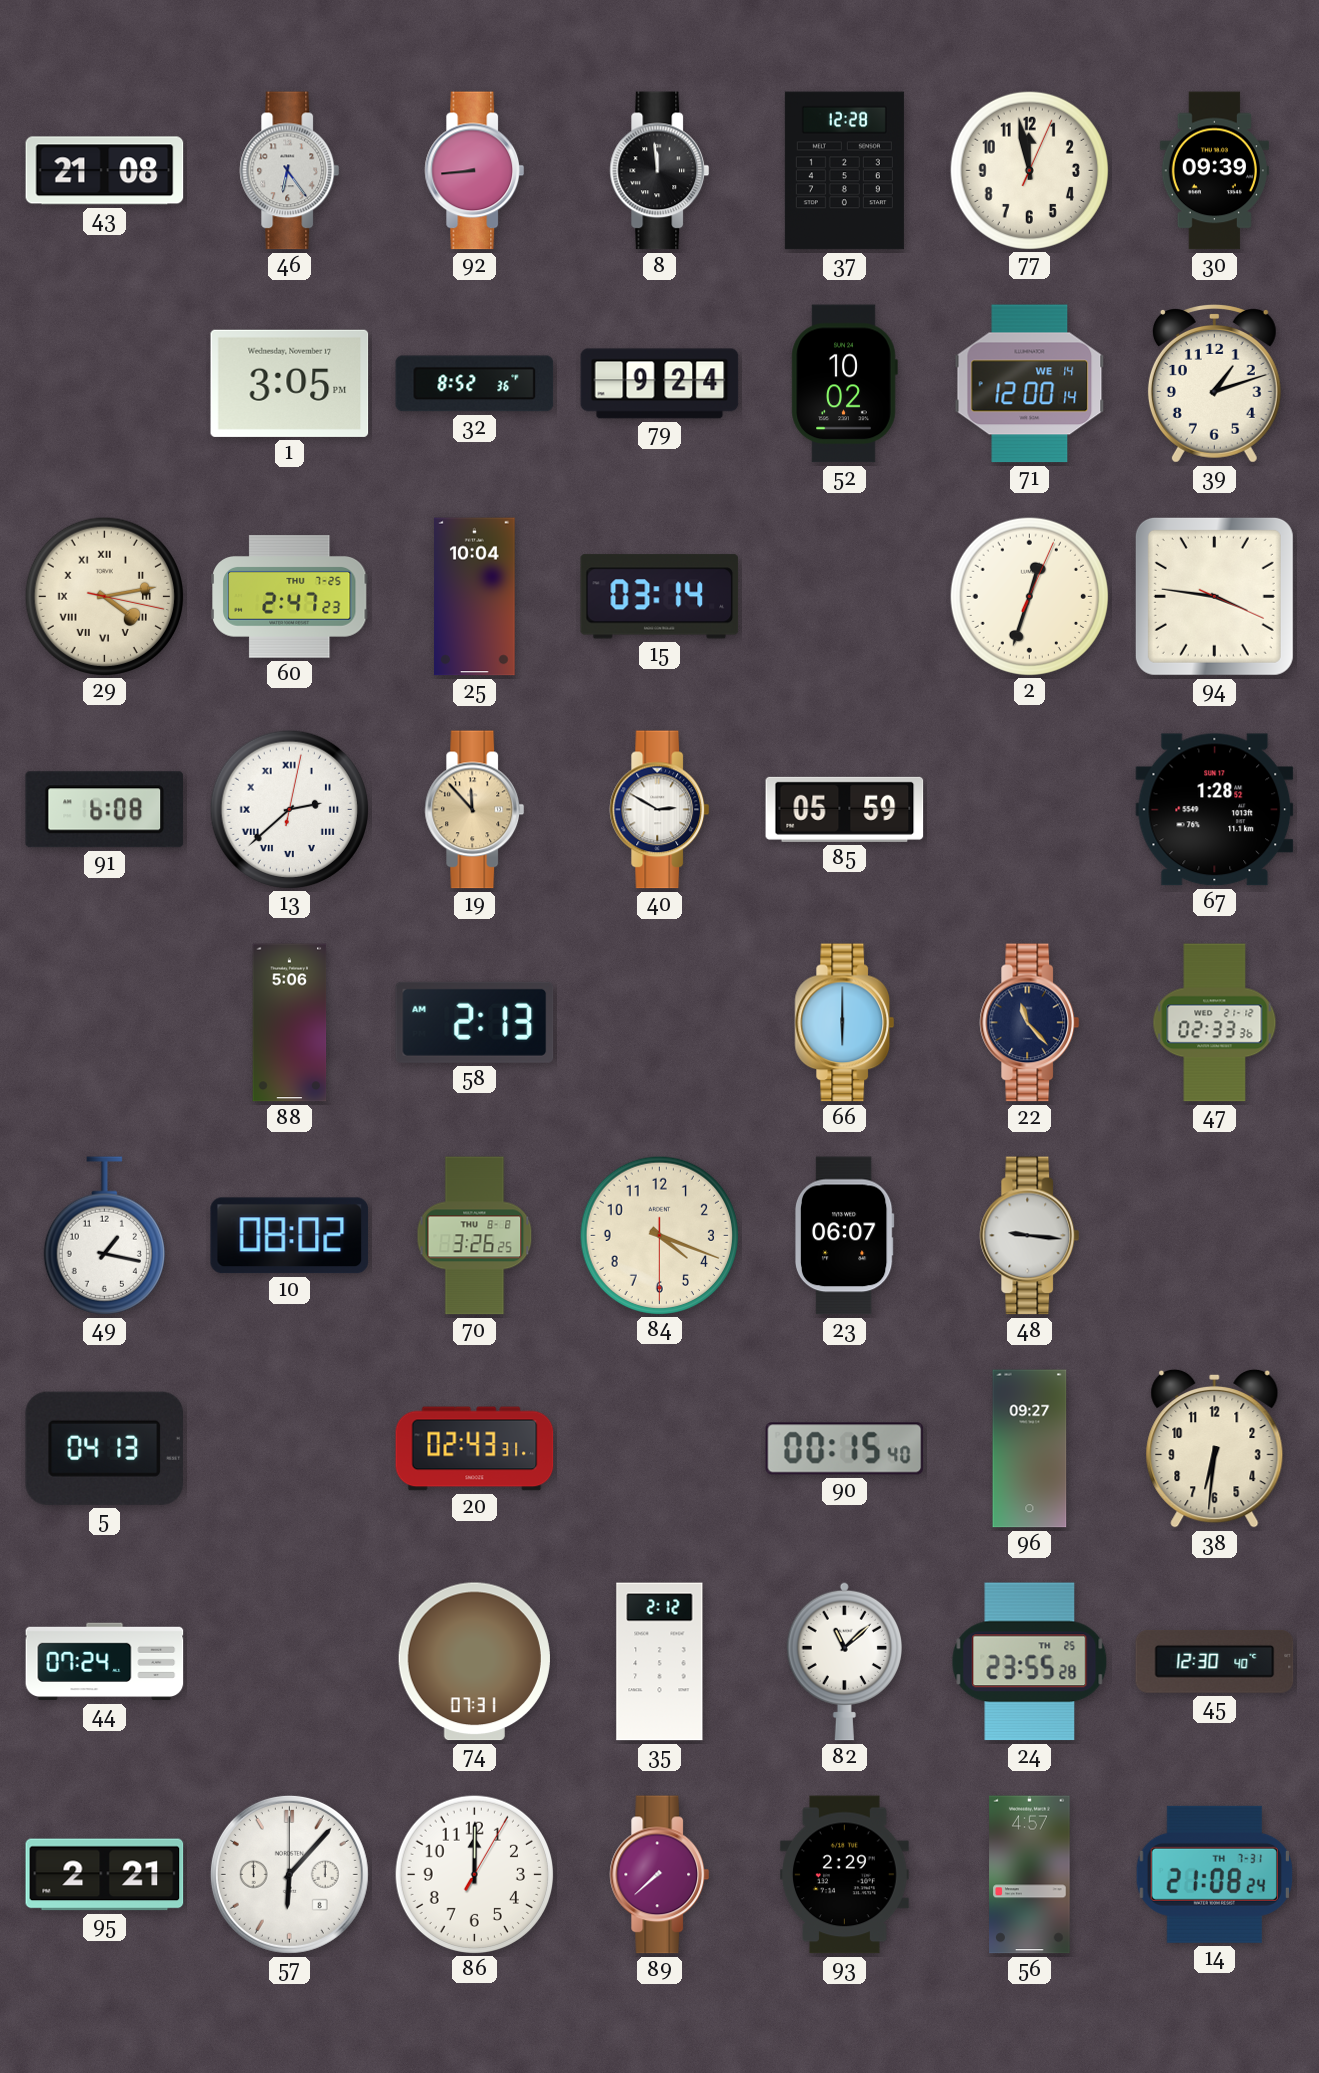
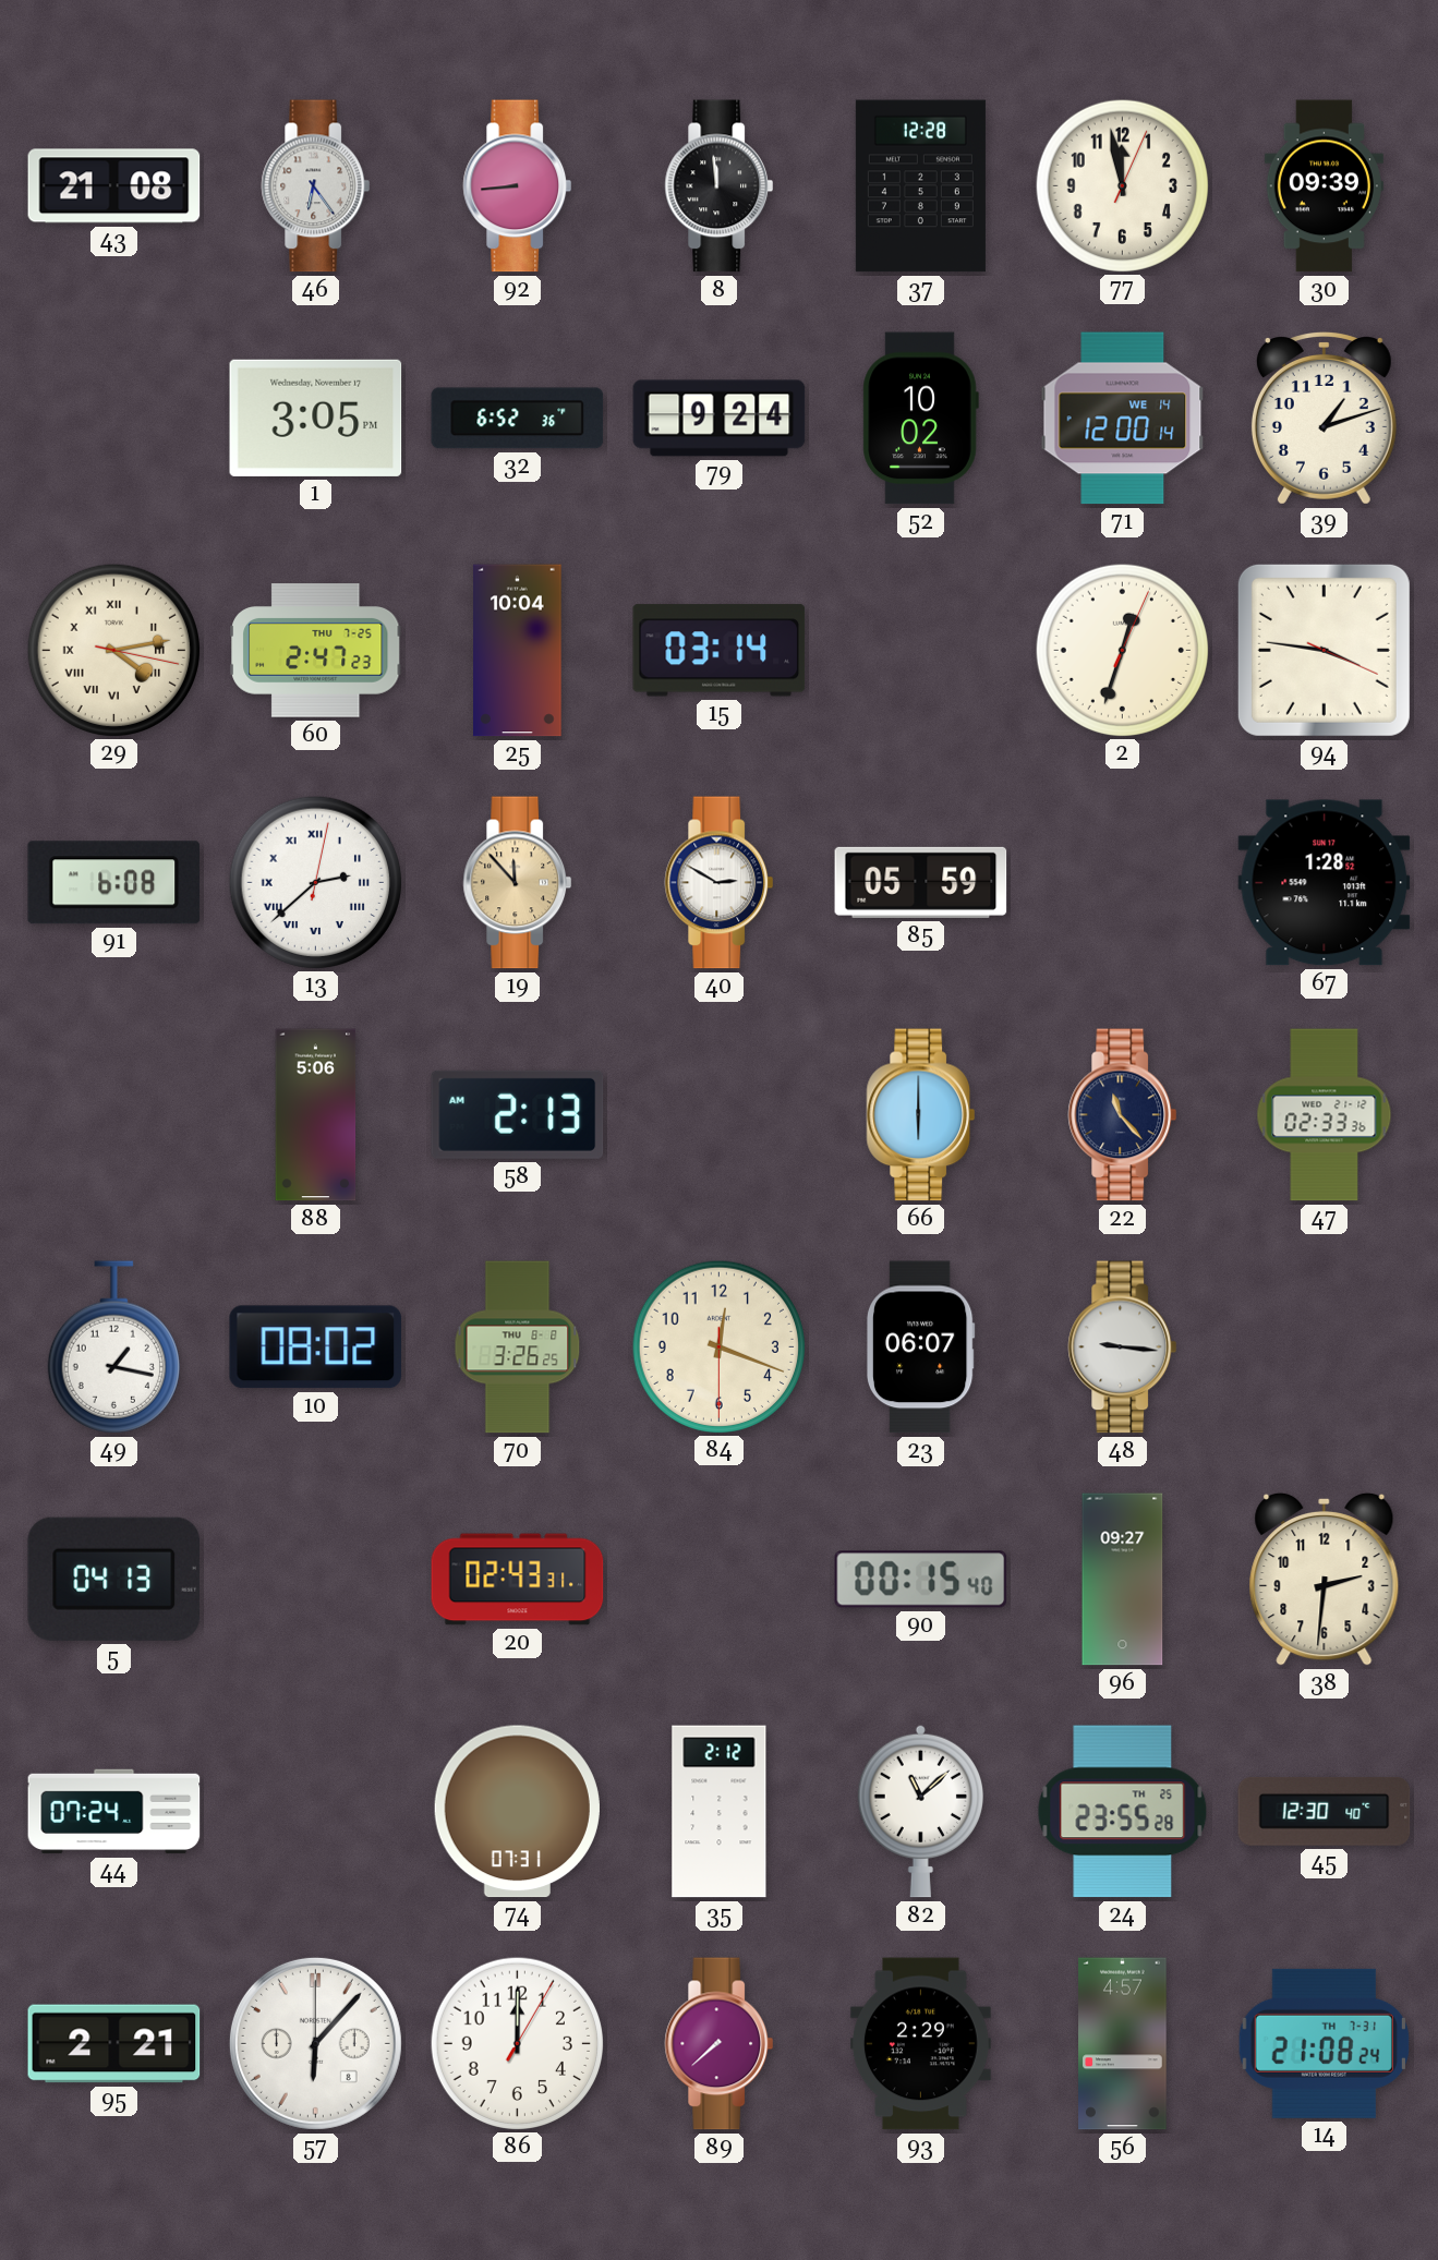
32: 8:52 -> 6:52
84: 4:18 -> 12:18
38: 6:31 -> 2:31
